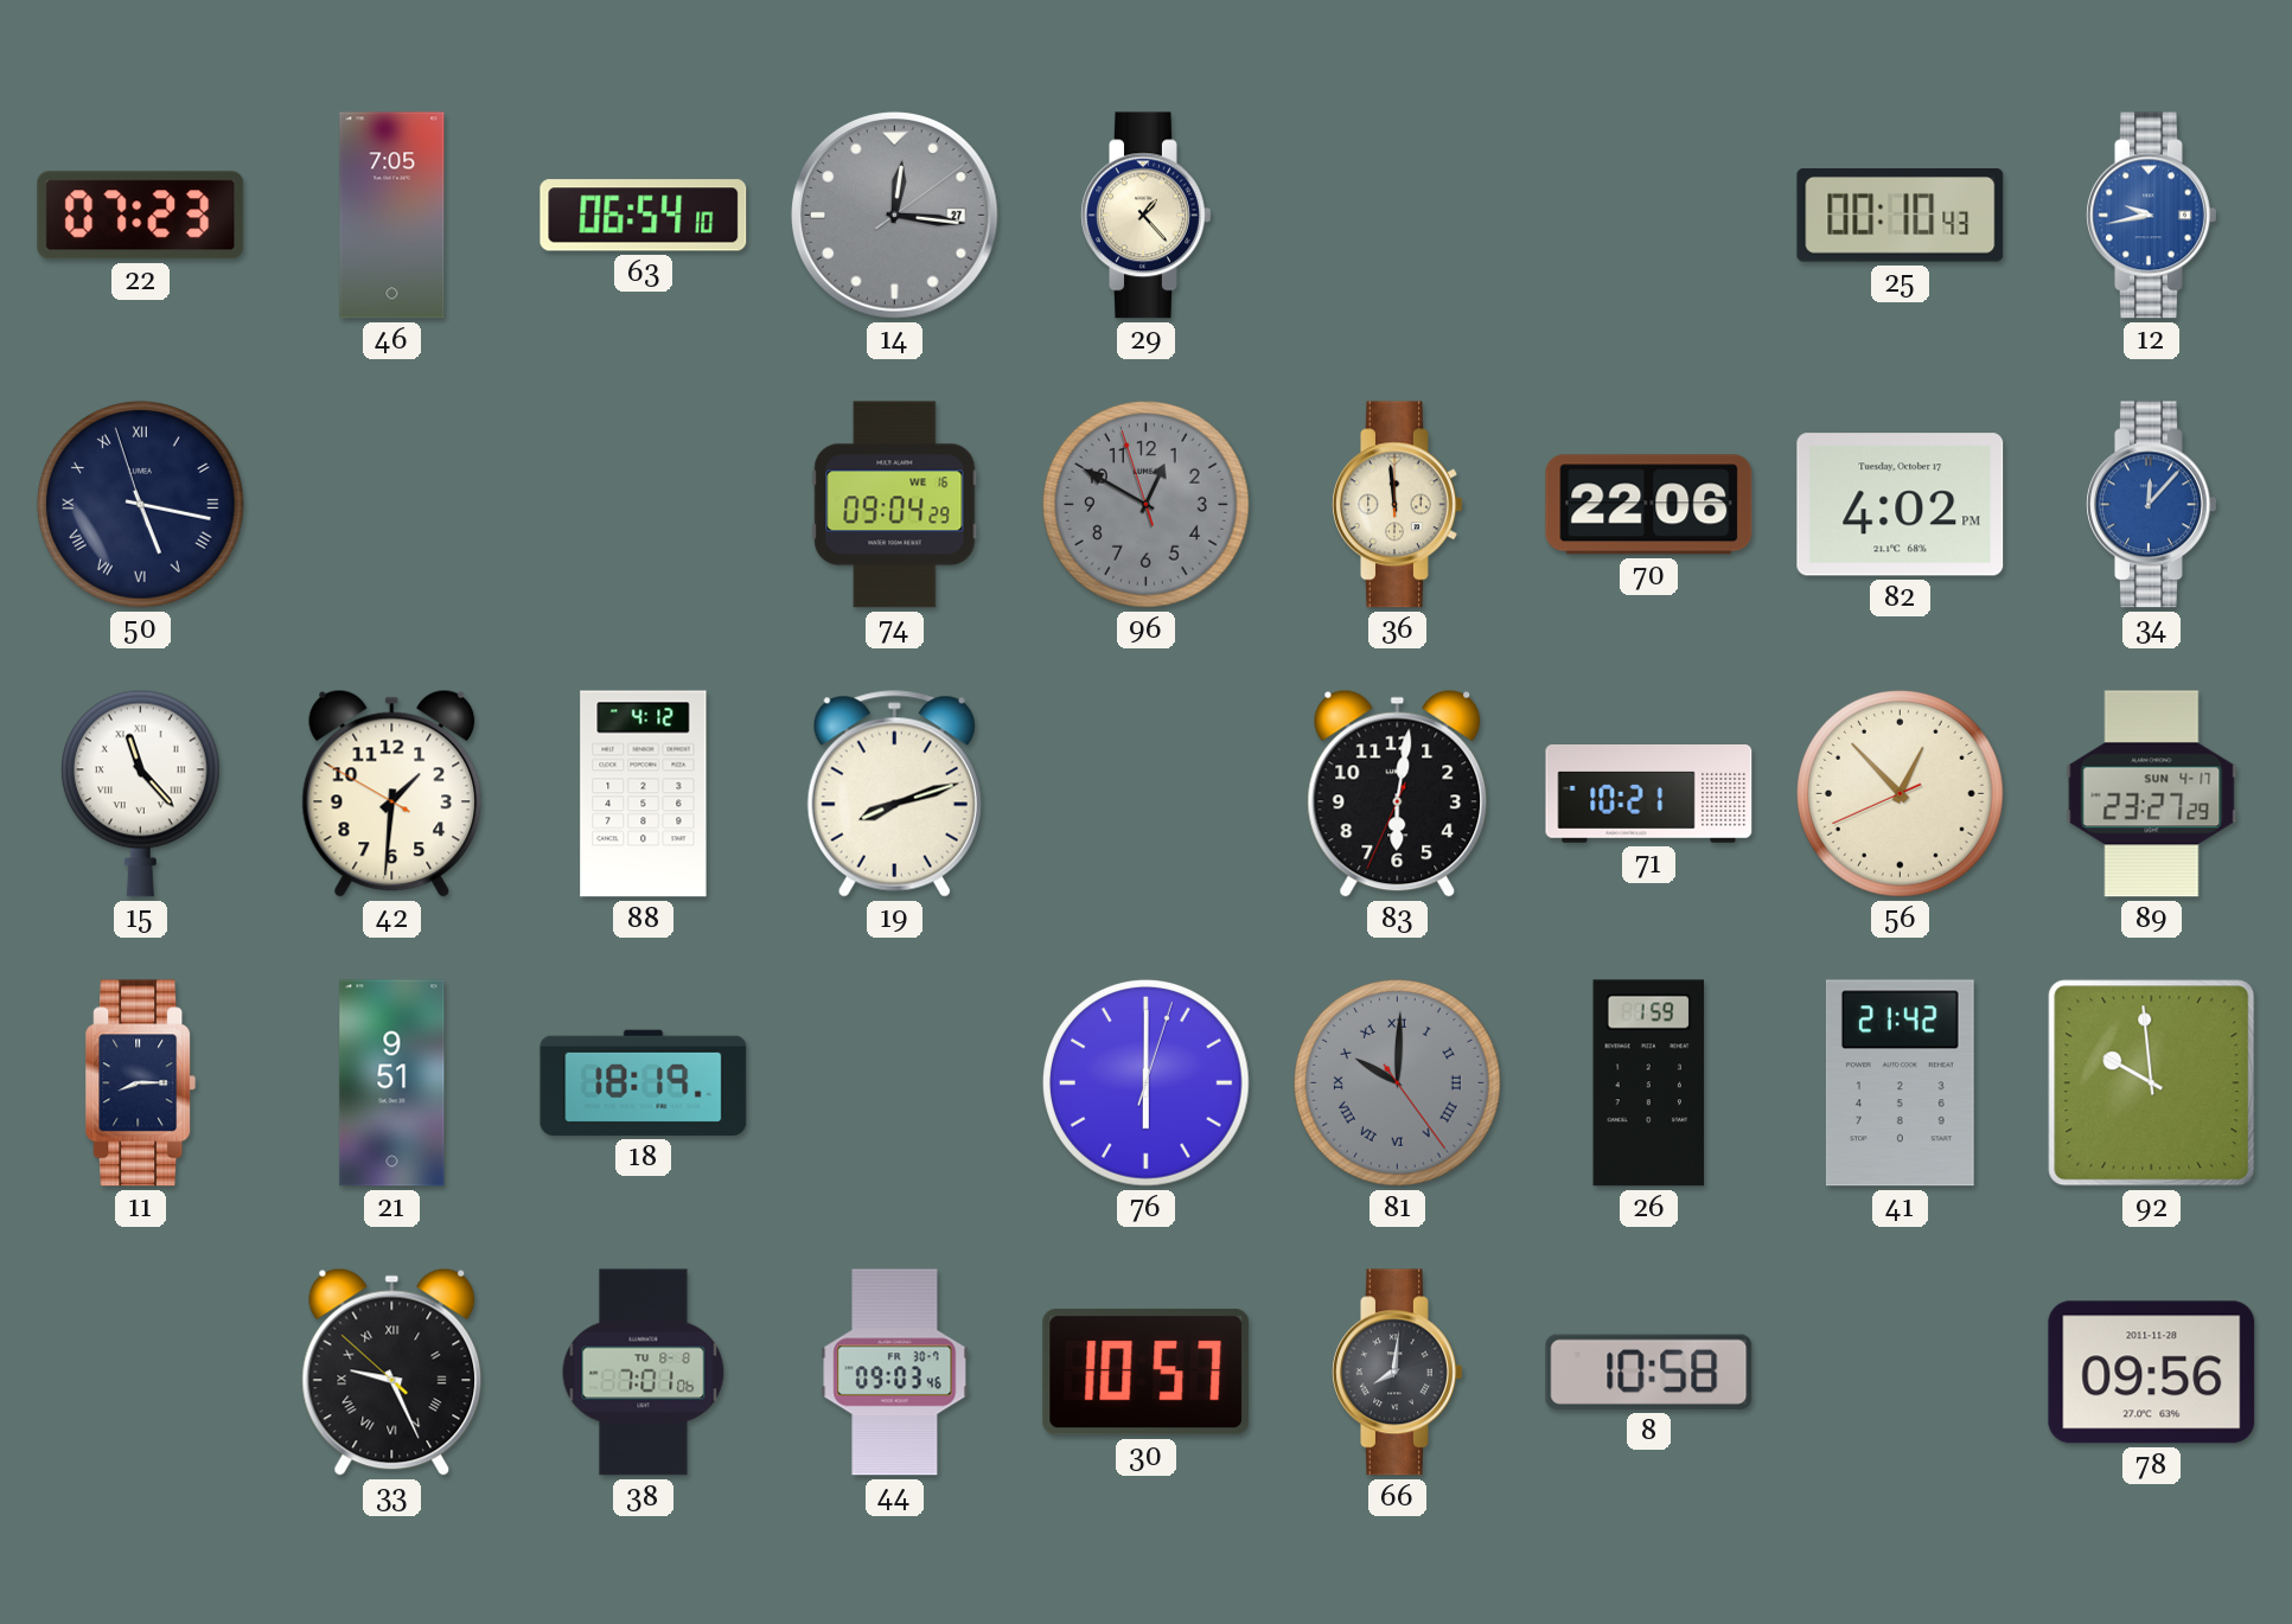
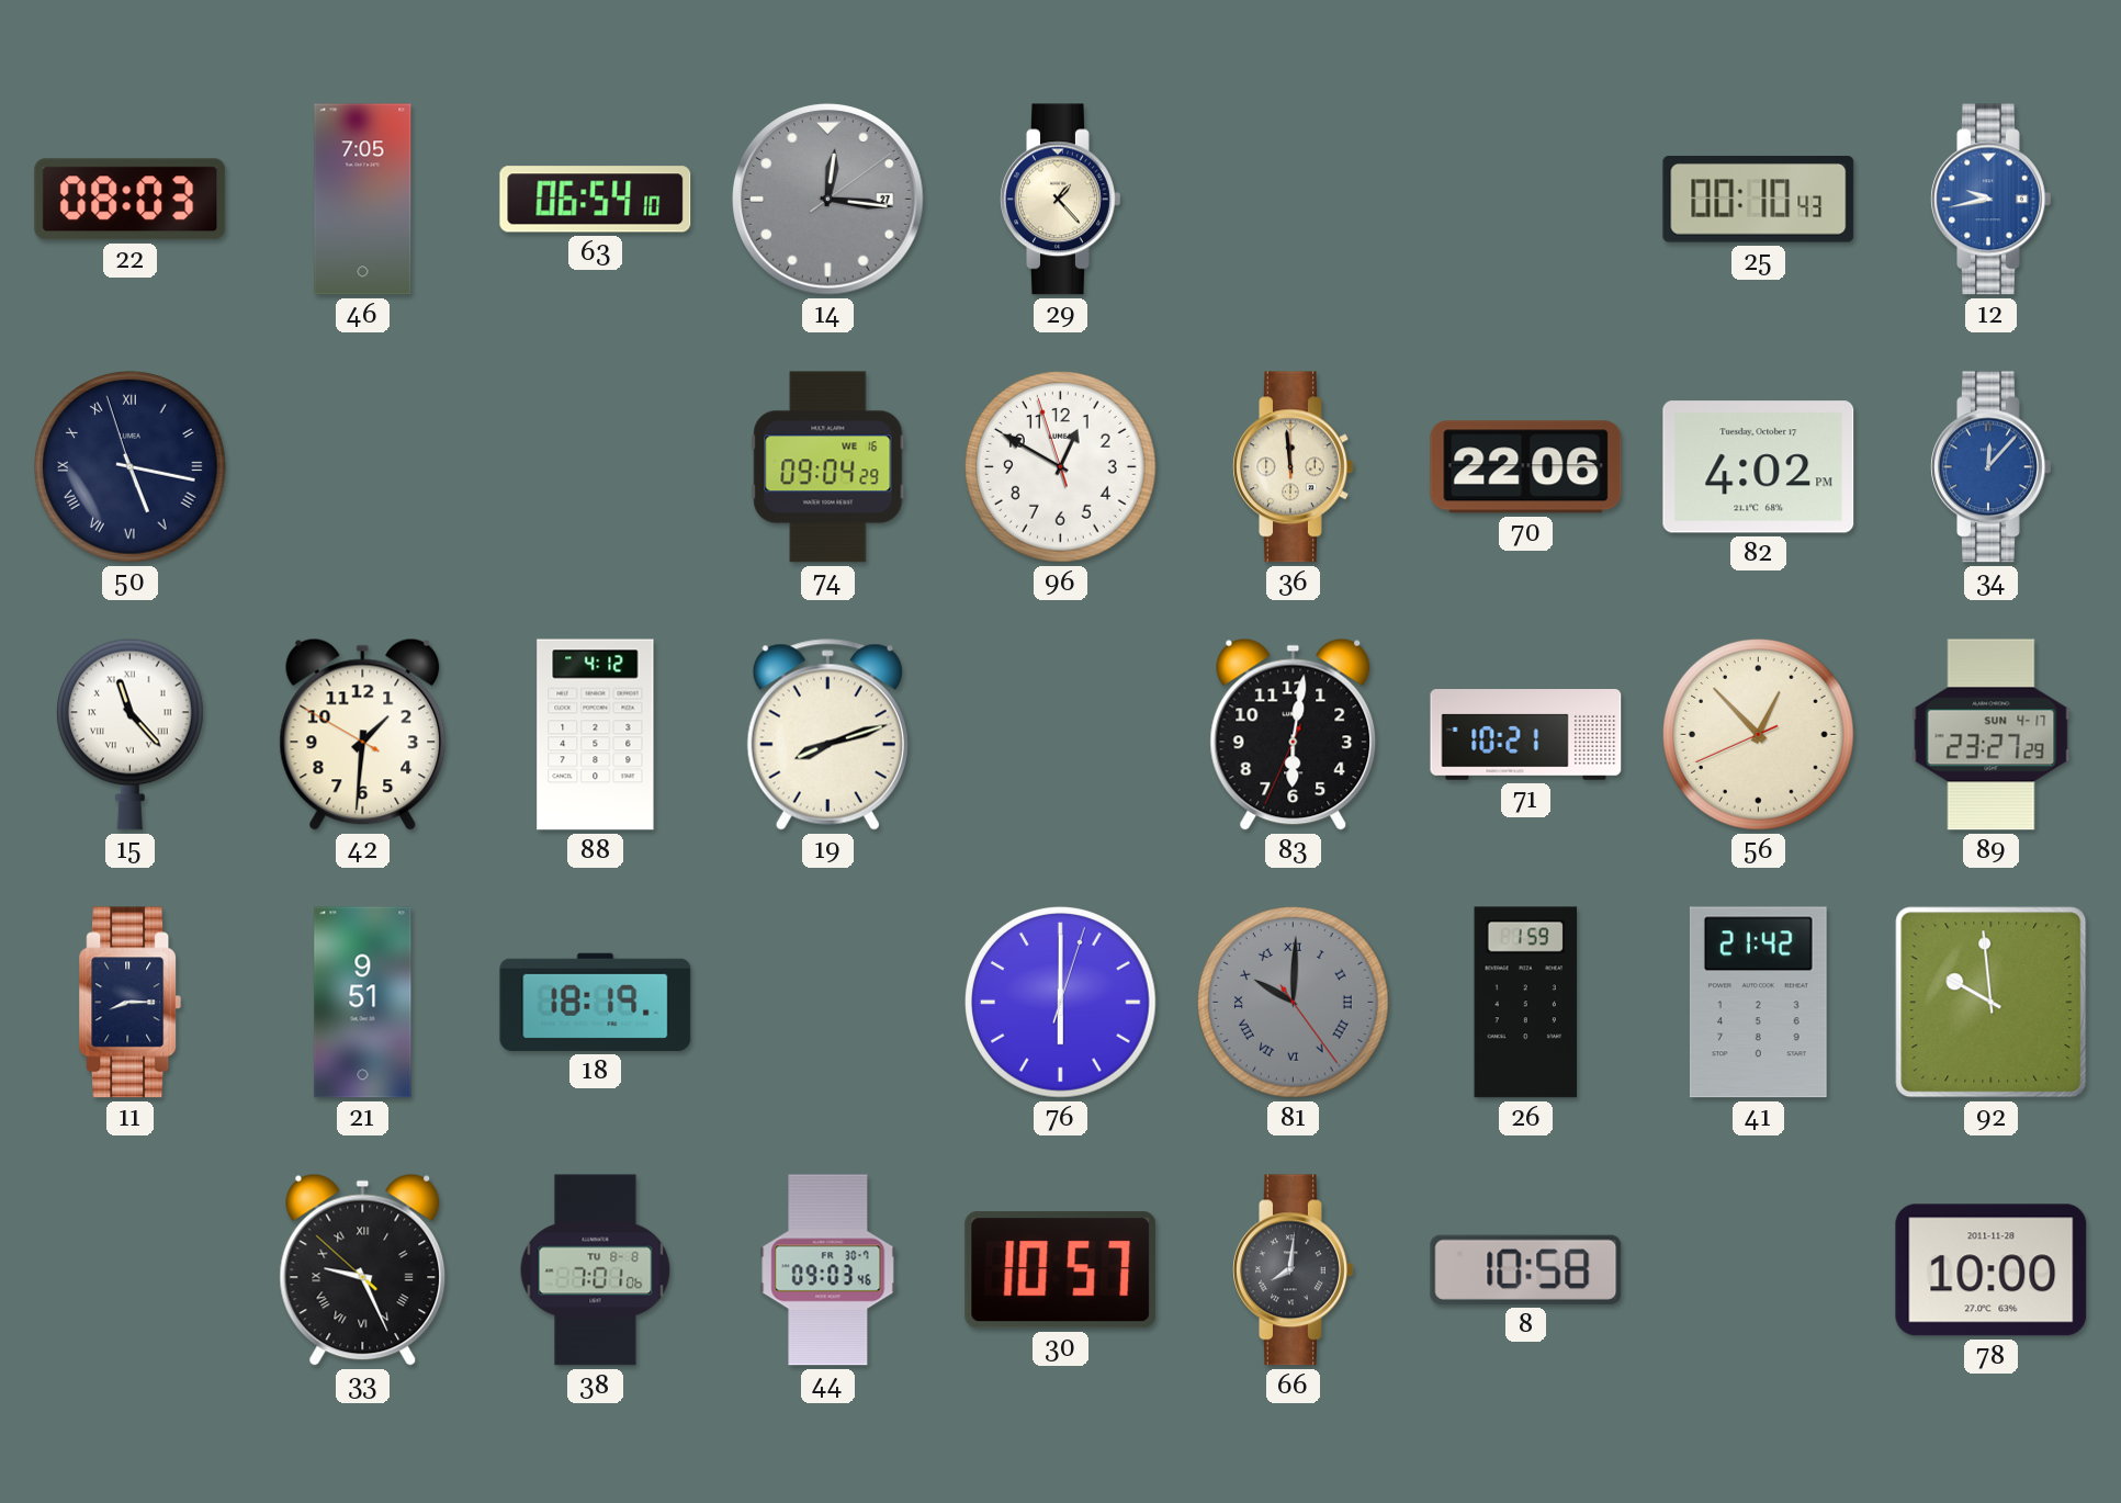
22: 07:23 -> 08:03
96 dial: grey -> white
78: 09:56 -> 10:00
